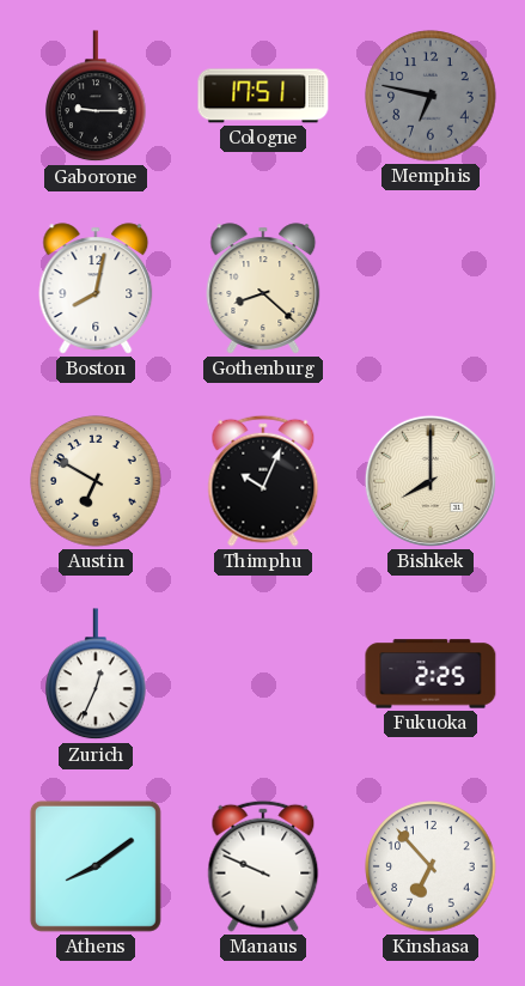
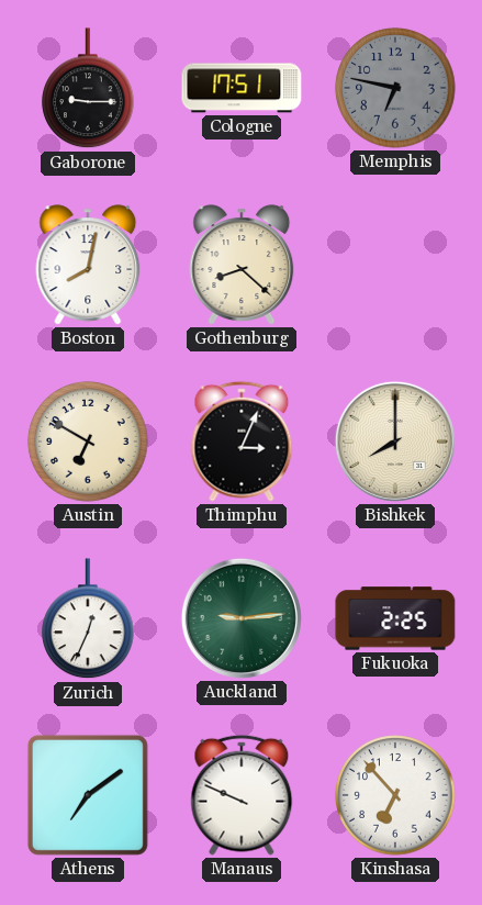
Thimphu: 10:04 -> 3:04
Auckland: none -> 9:14
Athens: 8:09 -> 7:09
